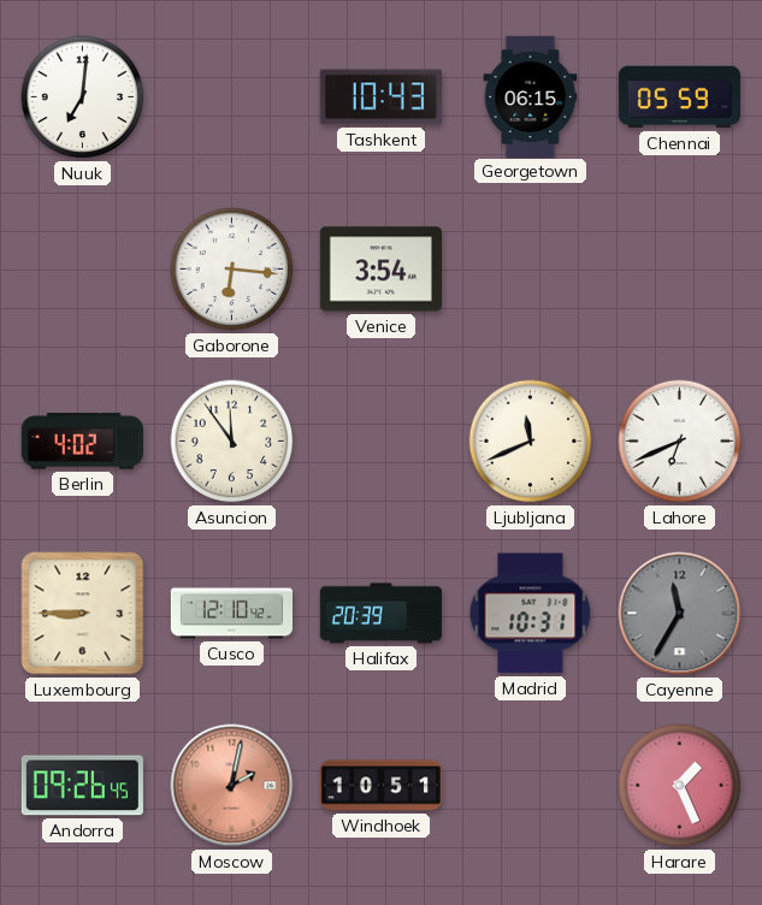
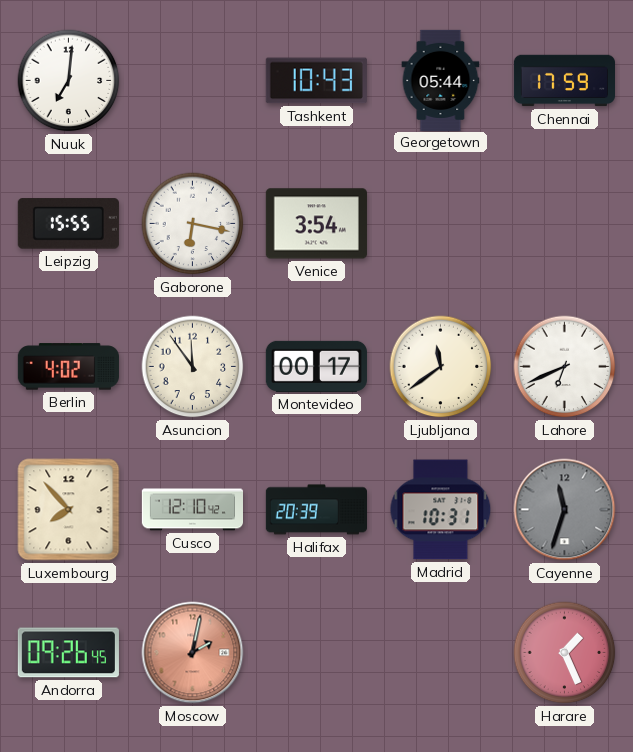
Georgetown: 06:15 -> 05:44
Chennai: 05:59 -> 17:59
Leipzig: none -> 15:55
Gaborone: 6:16 -> 6:17
Montevideo: none -> 00:17
Ljubljana: 11:41 -> 11:39
Luxembourg: 8:45 -> 7:53
Cayenne: 11:35 -> 11:33
Windhoek: 10:51 -> none
